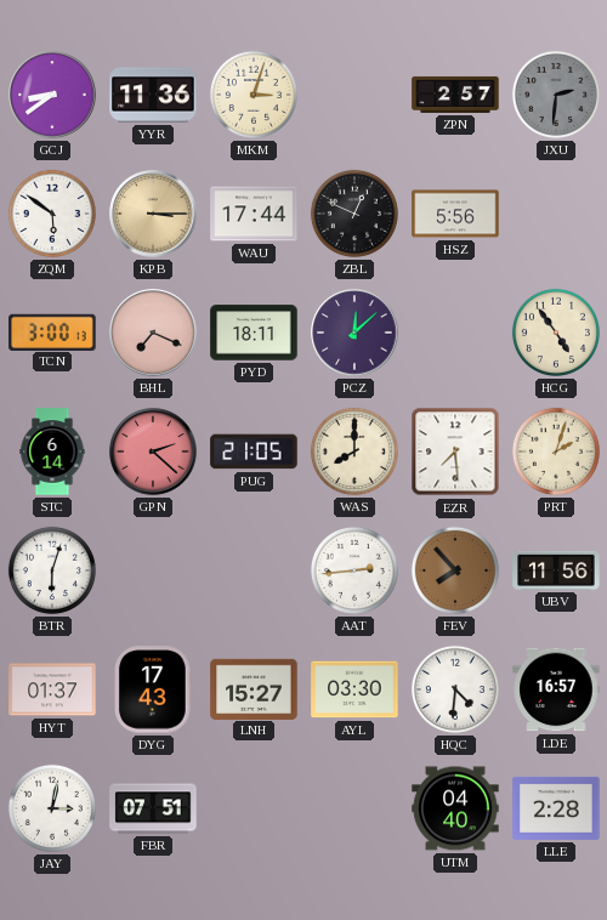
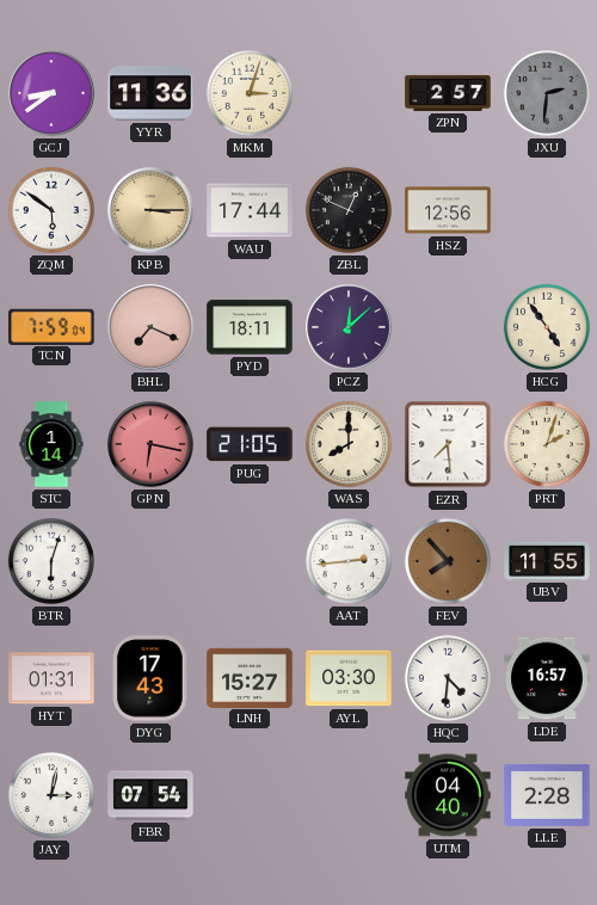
HSZ: 5:56 -> 12:56
TCN: 3:00 -> 7:59
STC: 6:14 -> 1:14
GPN: 2:22 -> 6:17
UBV: 11:56 -> 11:55
HYT: 01:37 -> 01:31
FBR: 07:51 -> 07:54
